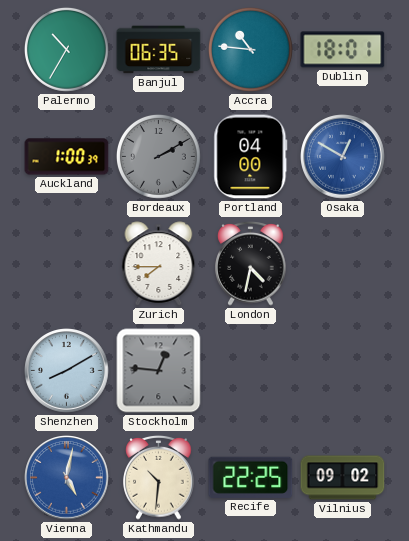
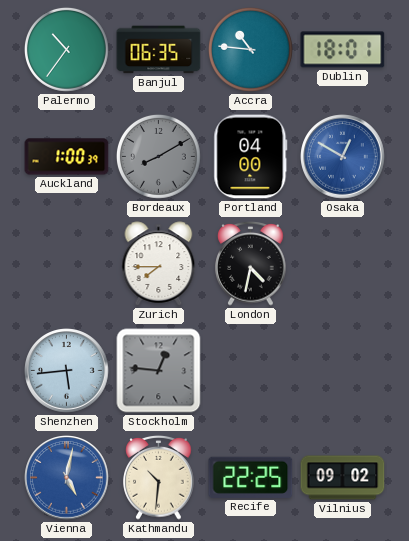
Palermo: 10:35 -> 10:36
Bordeaux: 2:10 -> 8:10
Shenzhen: 8:10 -> 5:44
